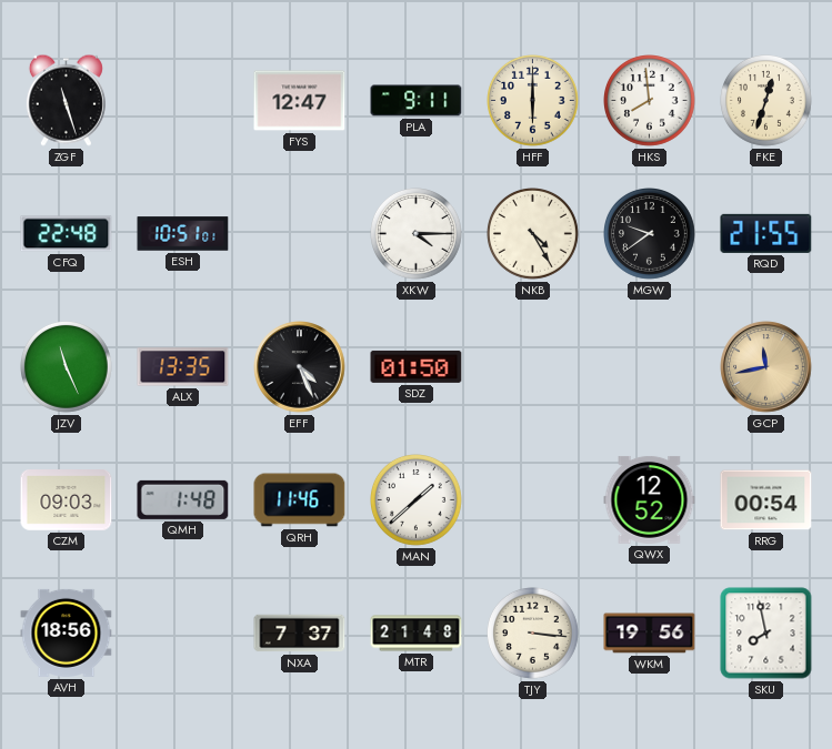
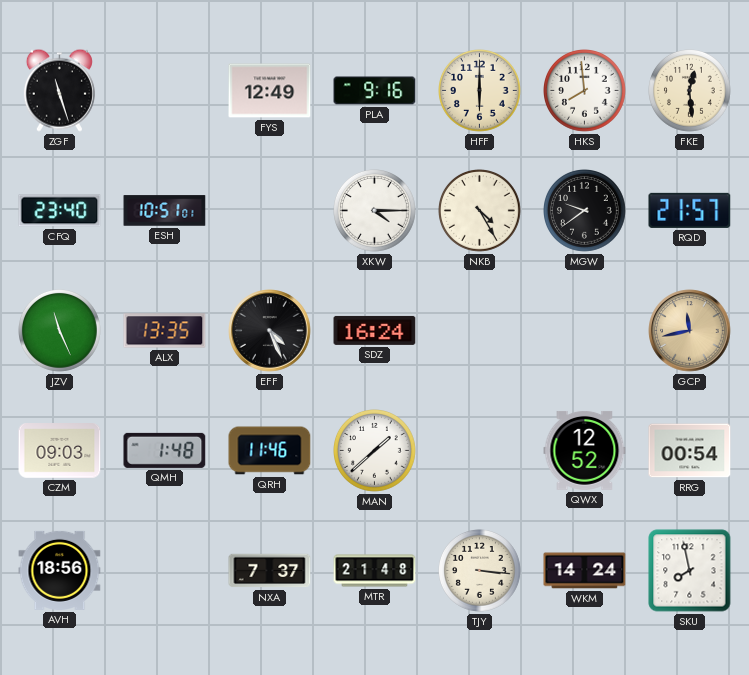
FYS: 12:47 -> 12:49
PLA: 9:11 -> 9:16
FKE: 12:33 -> 12:29
CFQ: 22:48 -> 23:40
RQD: 21:55 -> 21:57
SDZ: 01:50 -> 16:24
WKM: 19:56 -> 14:24
